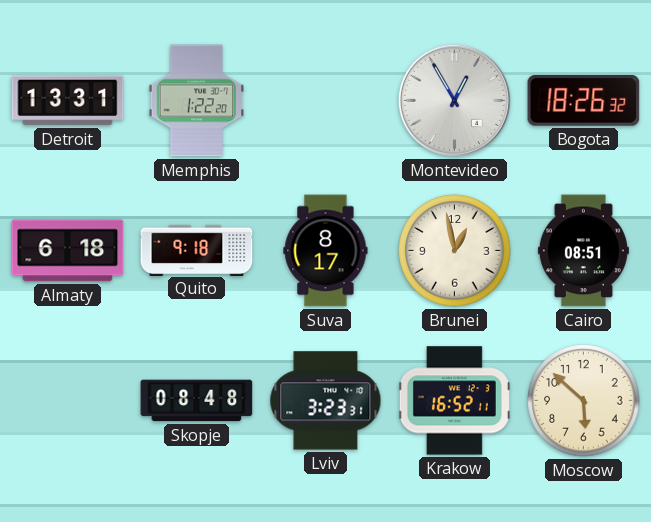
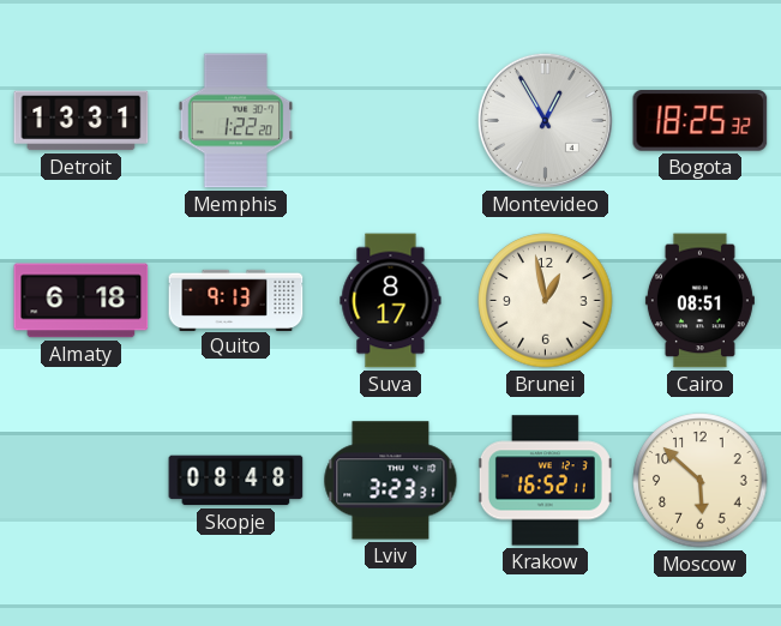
Bogota: 18:26 -> 18:25
Quito: 9:18 -> 9:13
